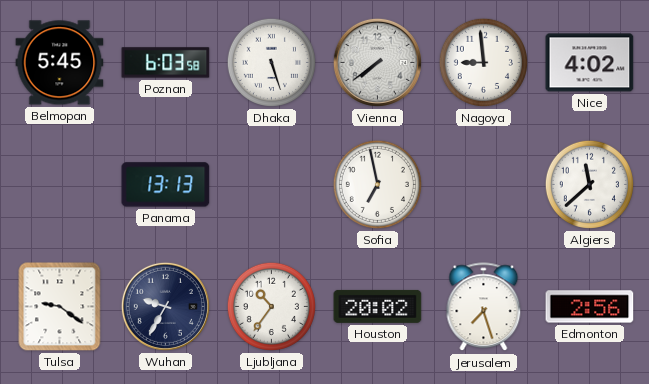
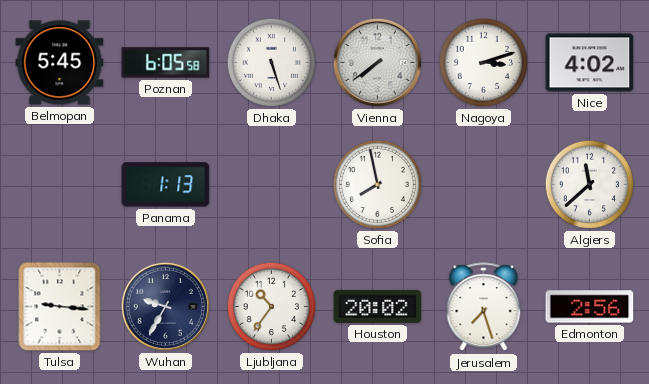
Poznan: 6:03 -> 6:05
Nagoya: 8:59 -> 3:12
Panama: 13:13 -> 1:13
Sofia: 6:58 -> 7:58
Tulsa: 9:21 -> 9:16
